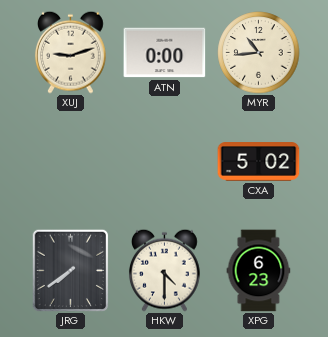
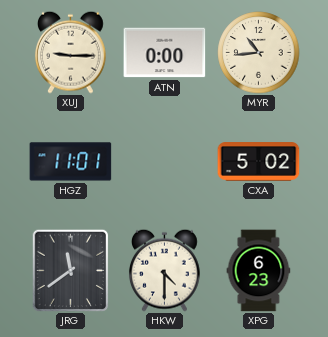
XUJ: 9:12 -> 9:15
HGZ: none -> 11:01
JRG: 7:39 -> 11:39
